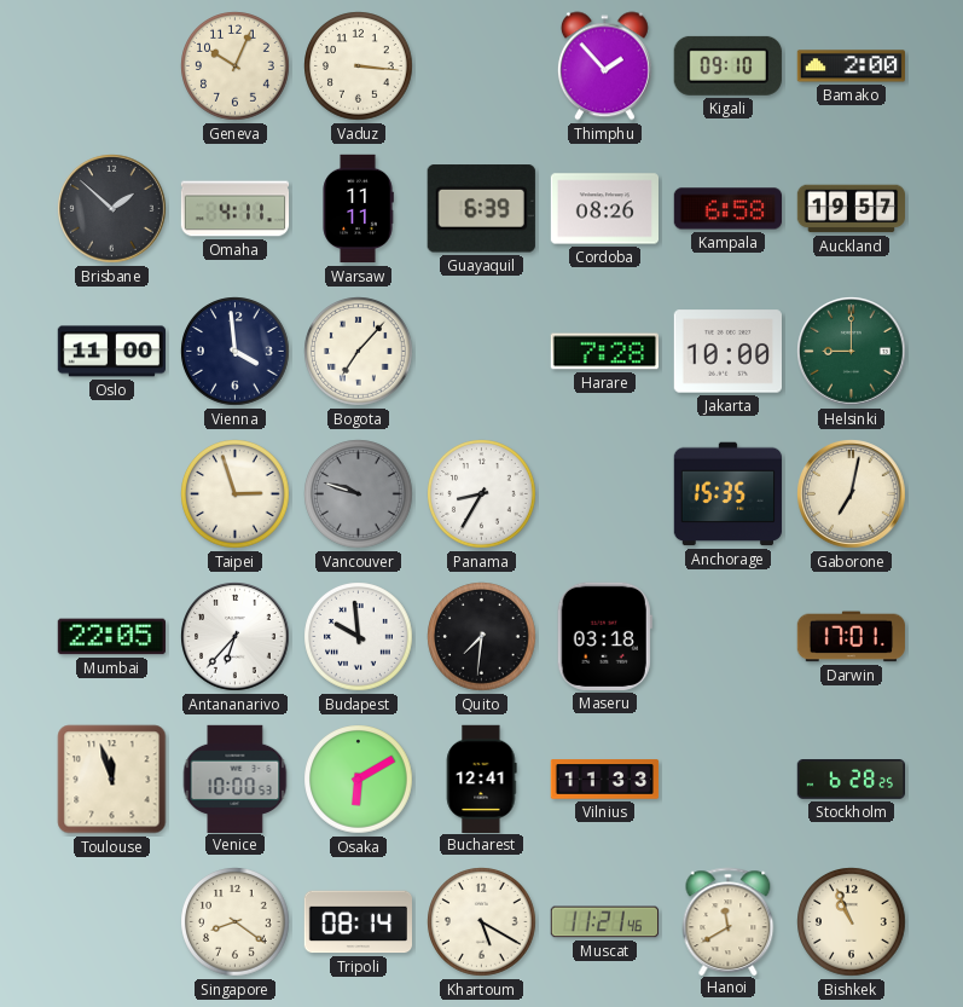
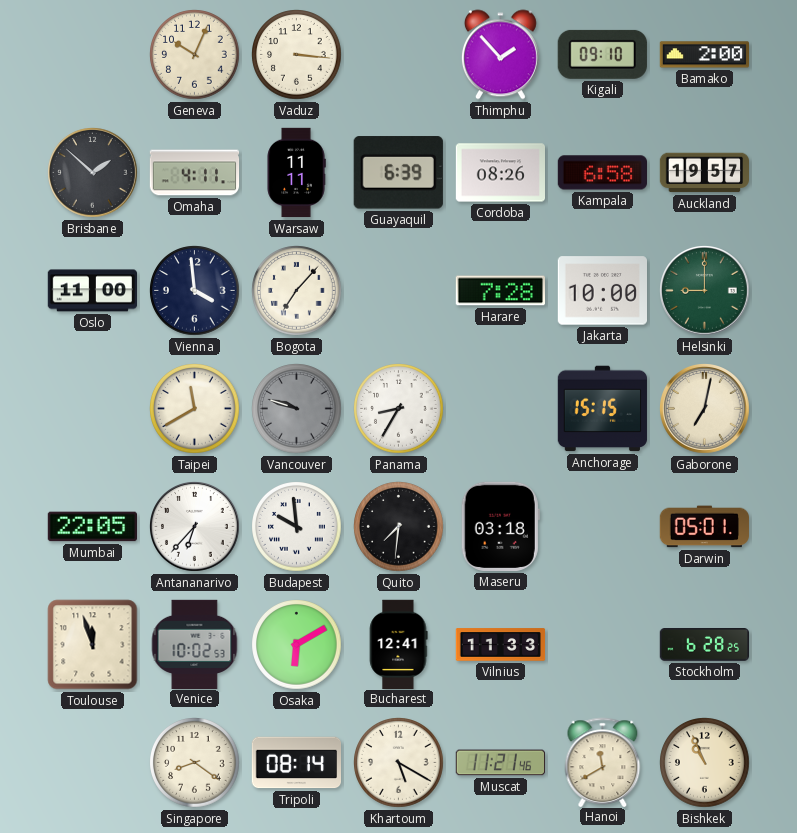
Taipei: 2:57 -> 11:40
Anchorage: 15:35 -> 15:15
Darwin: 17:01 -> 05:01
Venice: 10:00 -> 10:02
